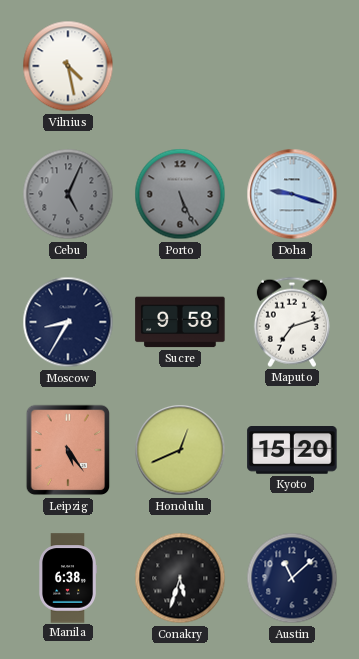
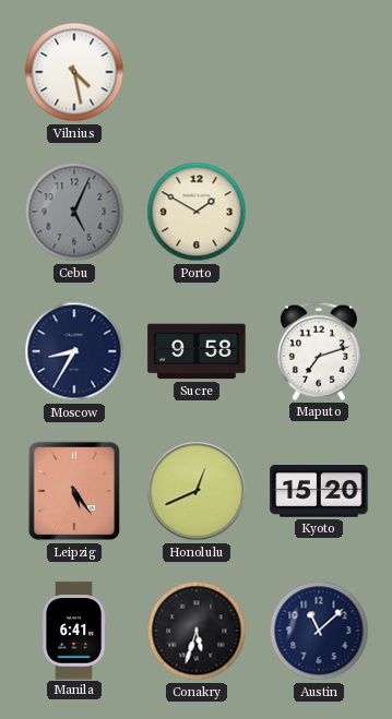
Porto: 5:26 -> 1:50
Porto dial: grey -> cream
Doha: 9:18 -> none
Manila: 6:38 -> 6:41
